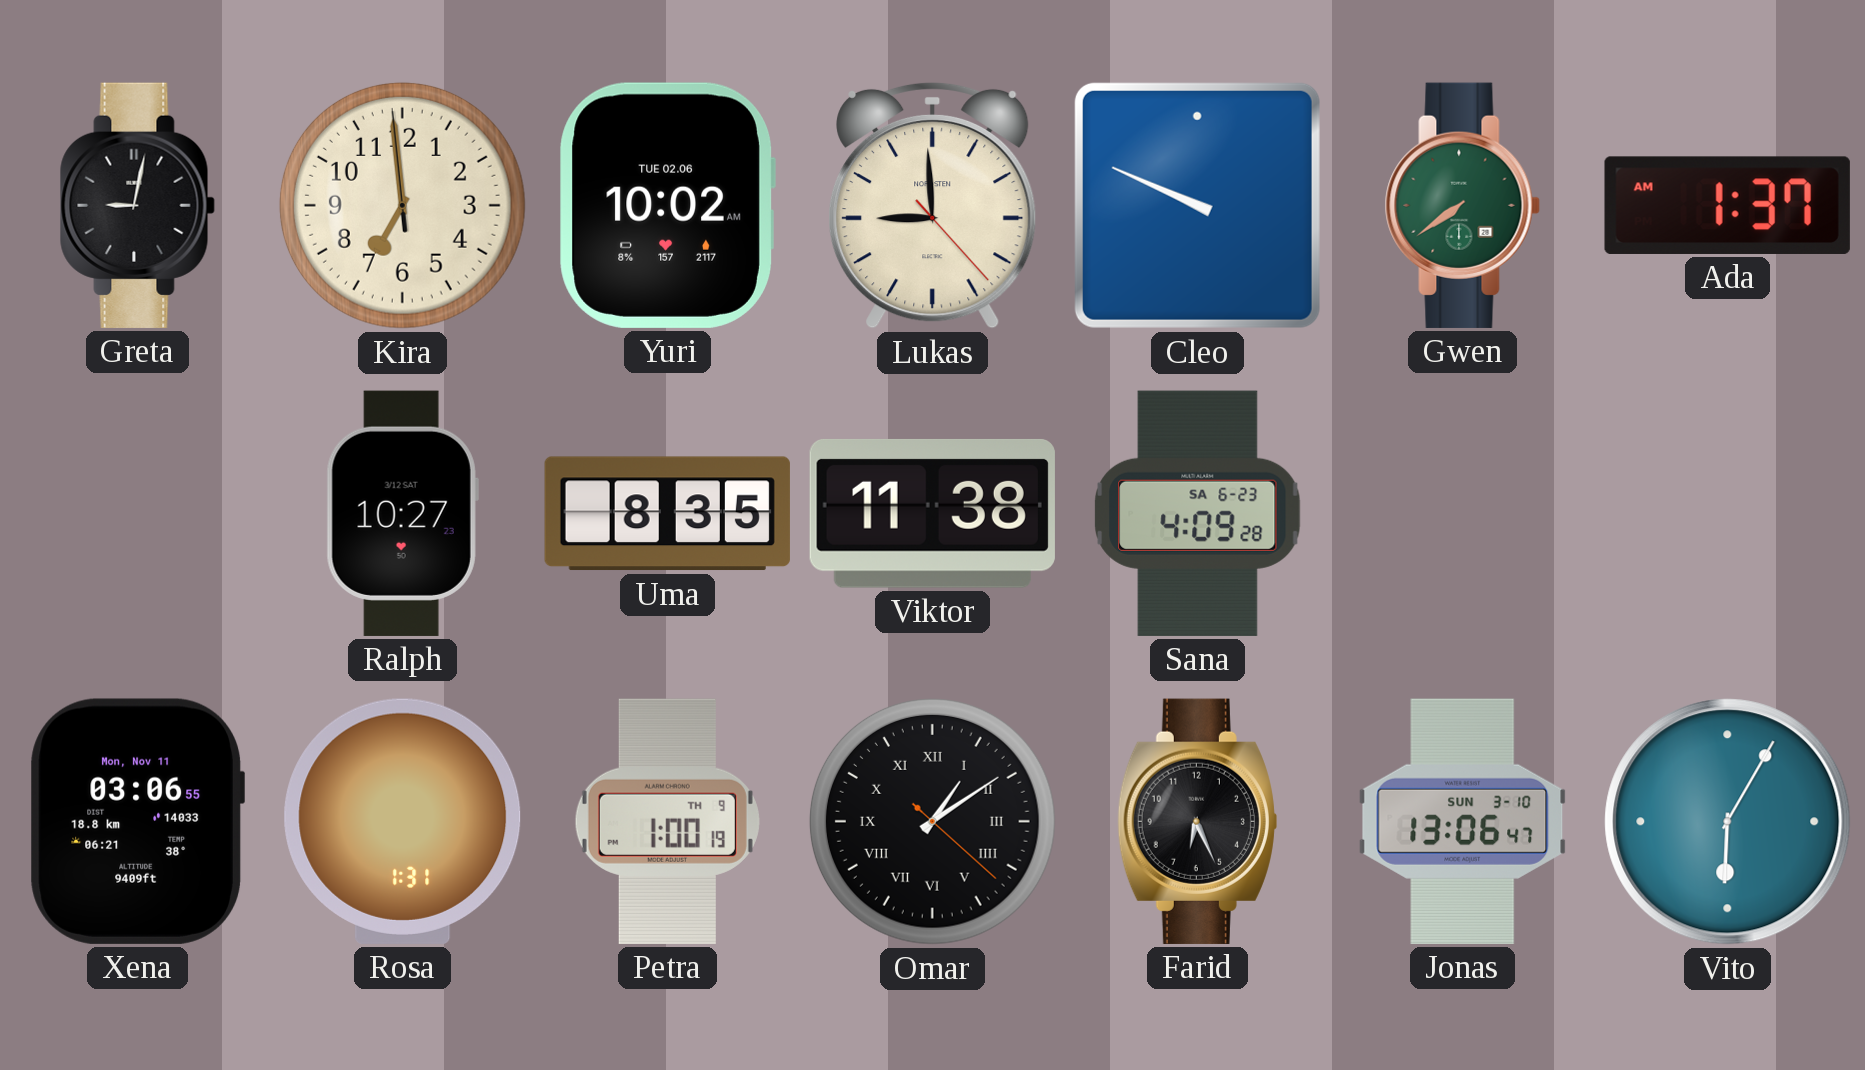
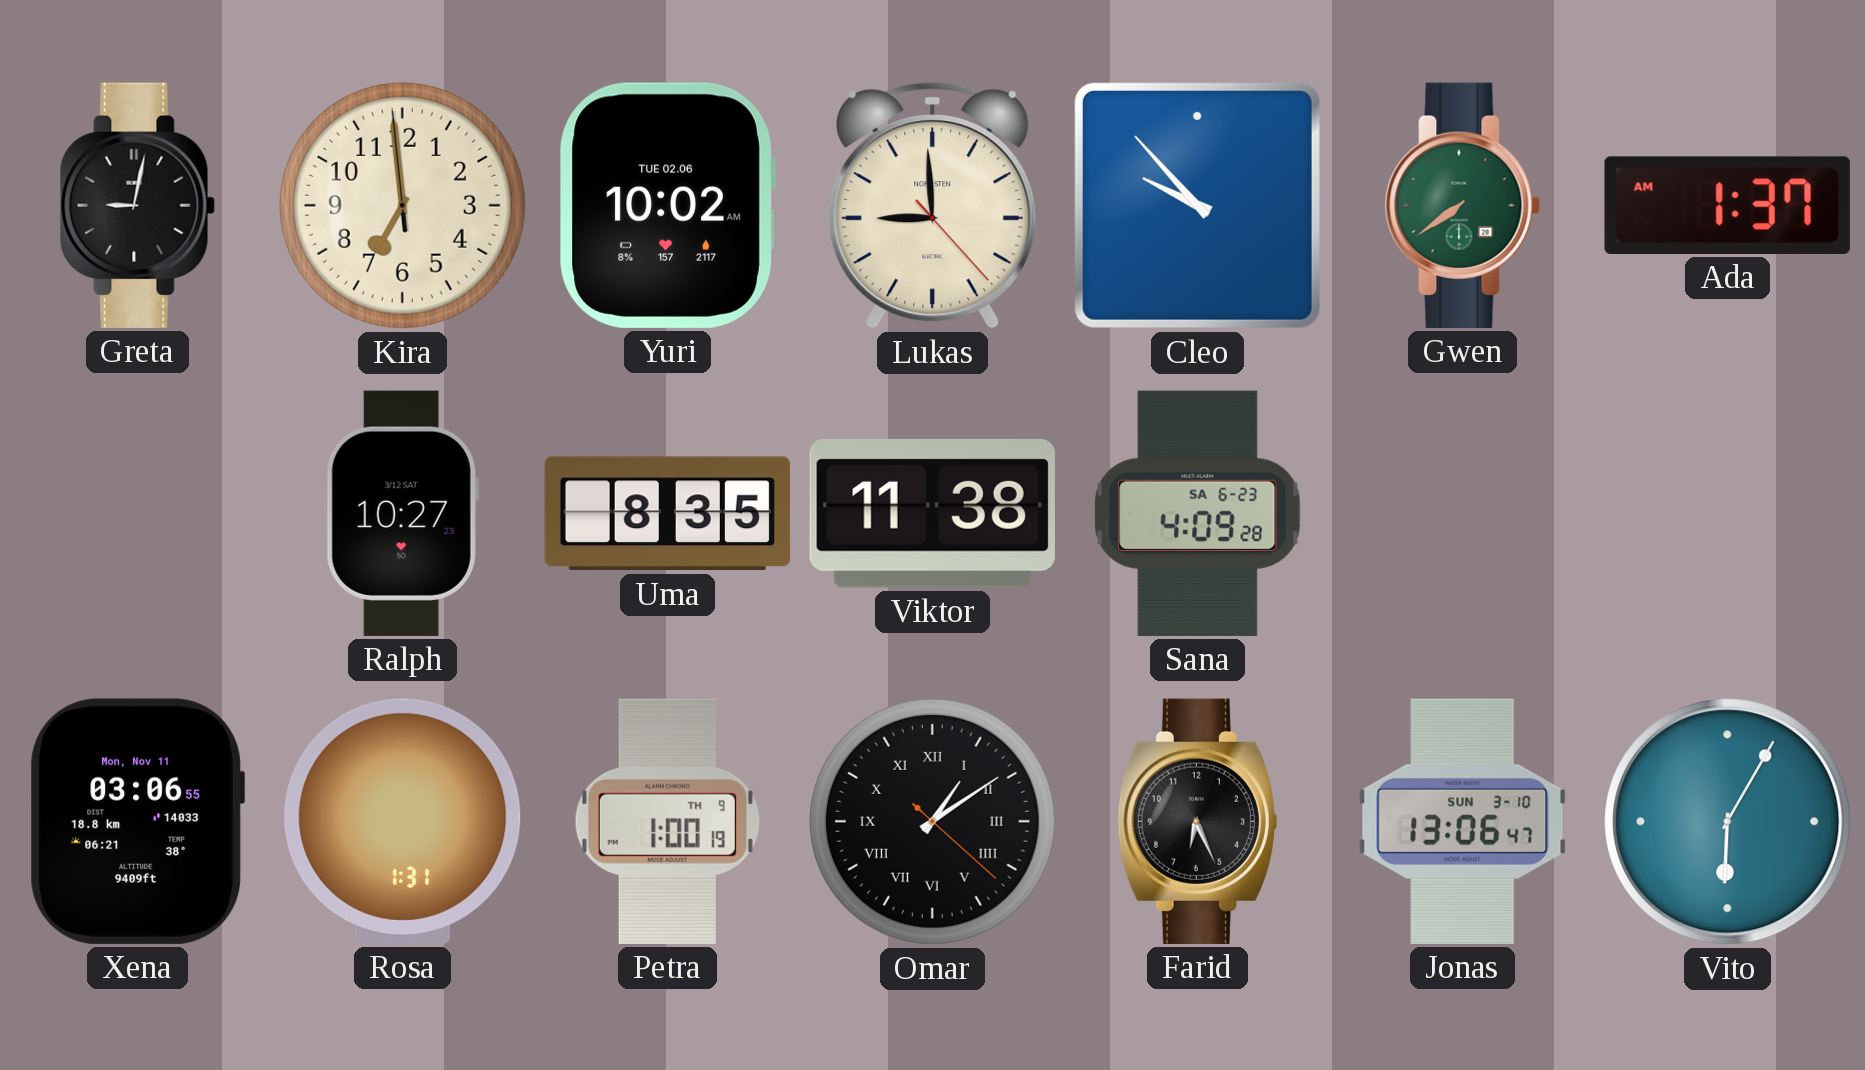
Cleo: 9:49 -> 9:53
